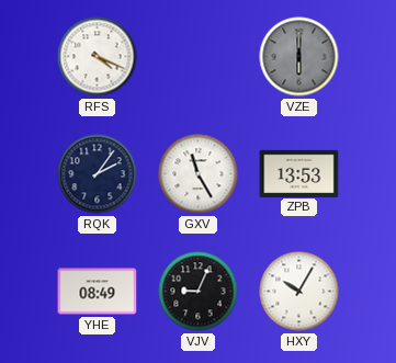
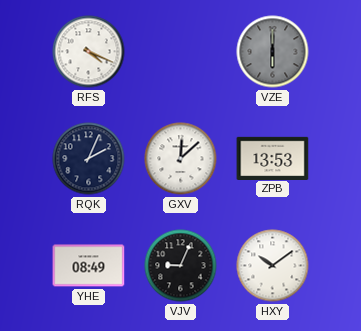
RQK: 2:06 -> 2:04
GXV: 11:25 -> 12:08
HXY: 10:05 -> 10:09
